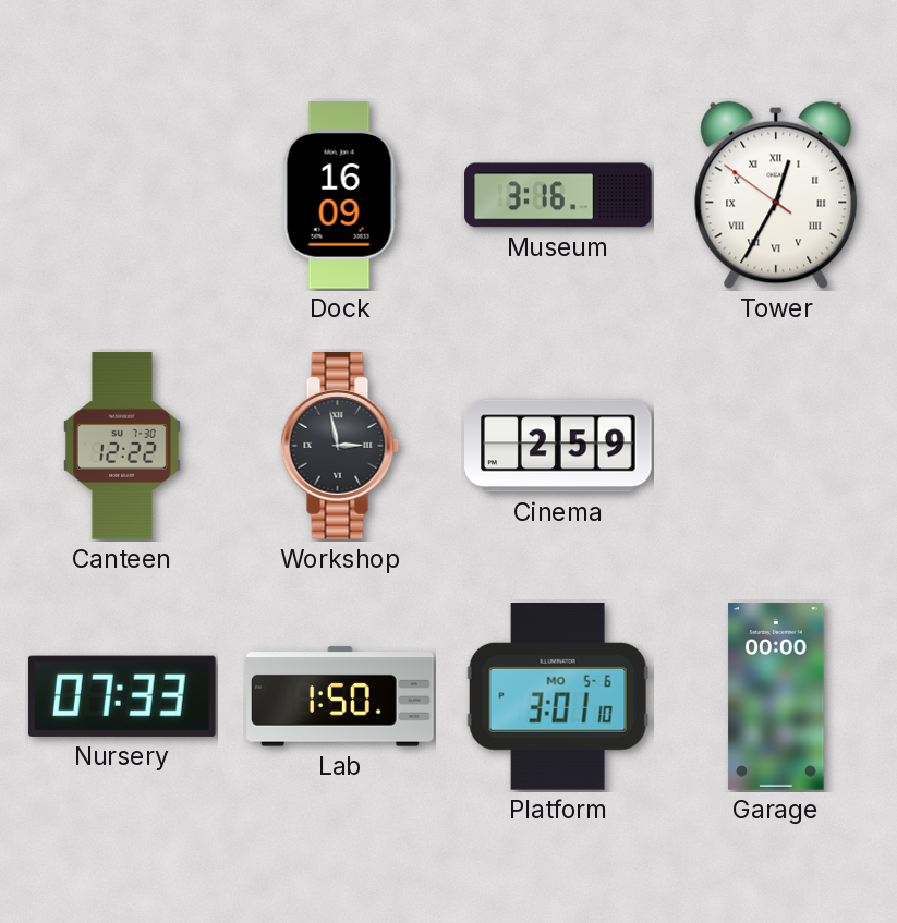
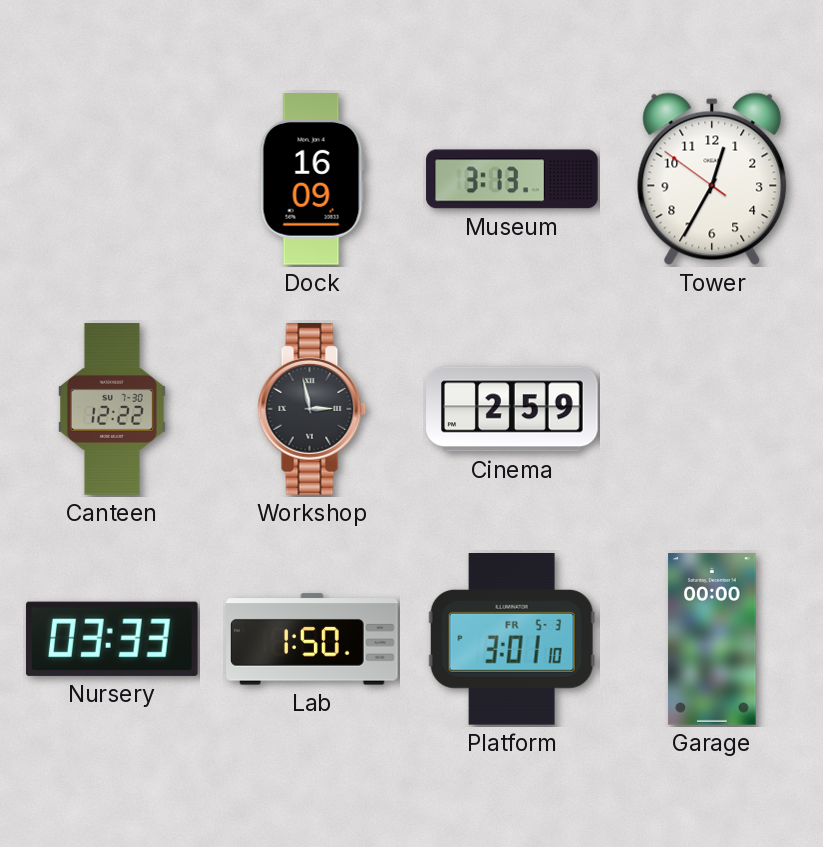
Museum: 3:16 -> 3:13
Tower numerals: Roman -> Arabic
Nursery: 07:33 -> 03:33
Platform date: MO 5-6 -> FR 5-3
